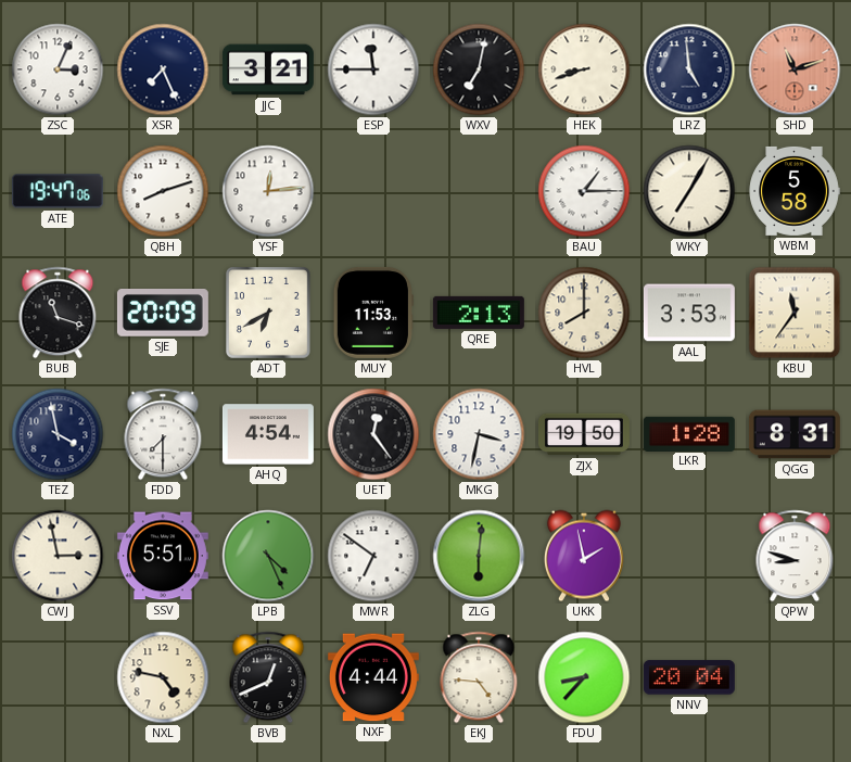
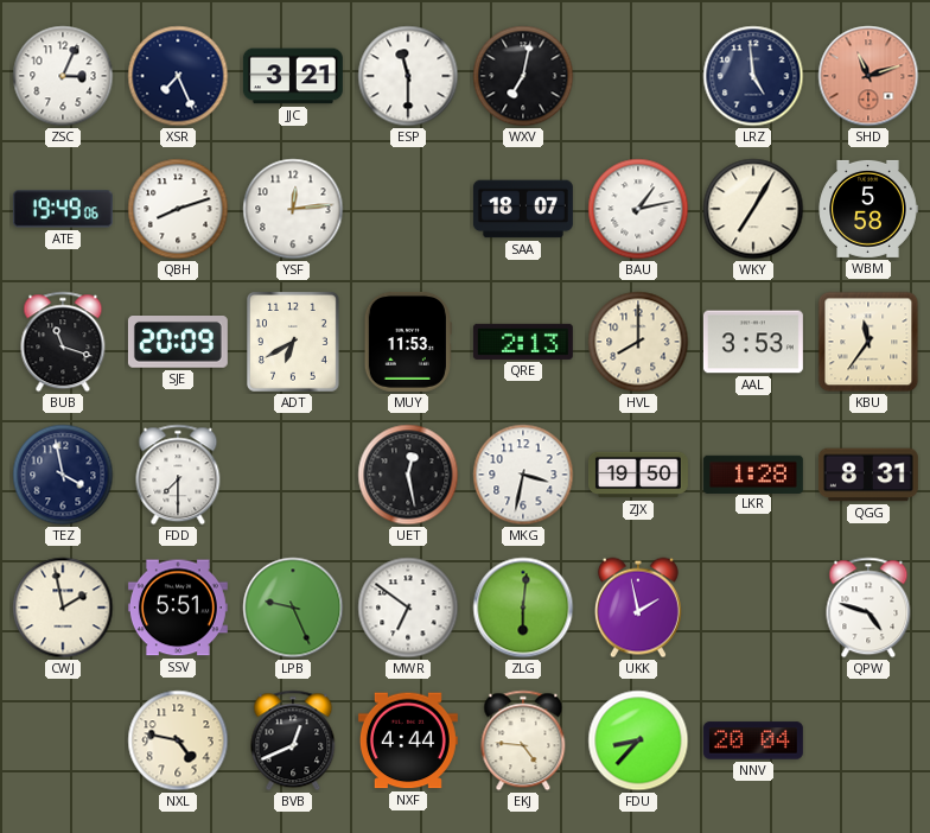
ESP: 11:45 -> 11:30
HEK: 8:42 -> none
ATE: 19:47 -> 19:49
SAA: none -> 18:07
BAU: 1:15 -> 1:13
AHQ: 4:54 -> none
UET: 12:24 -> 12:28
CWJ: 2:58 -> 1:58
LPB: 4:26 -> 9:26
QPW: 8:48 -> 4:48
